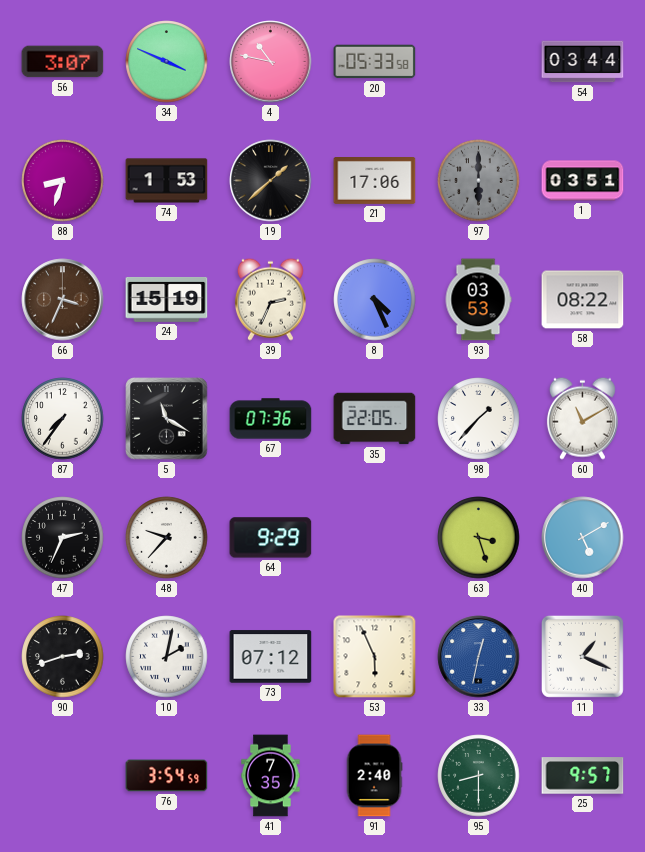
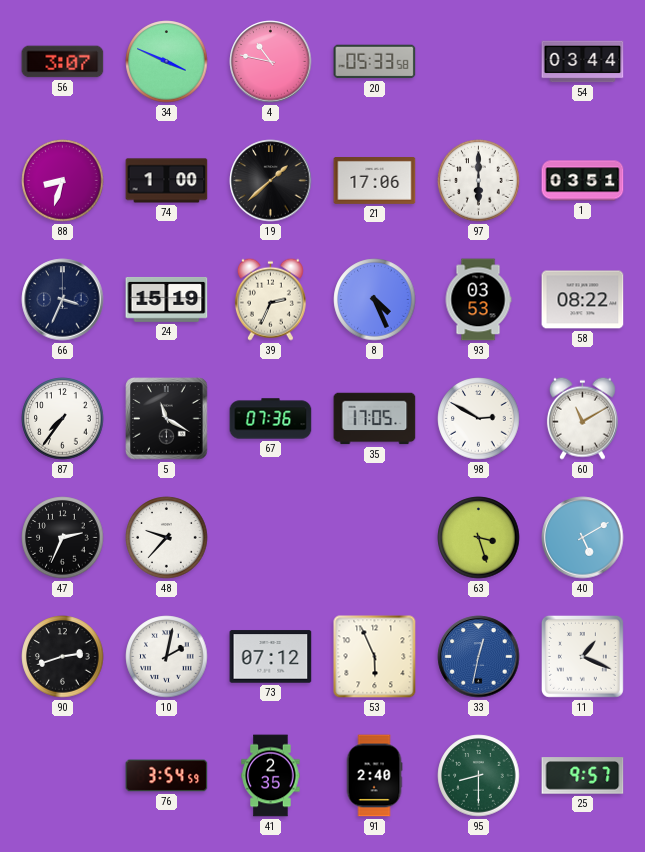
74: 1:53 -> 1:00
97 dial: grey -> white
66 dial: brown -> navy
35: 22:05 -> 17:05
98: 1:37 -> 2:50
64: 9:29 -> none
41: 7:35 -> 2:35
